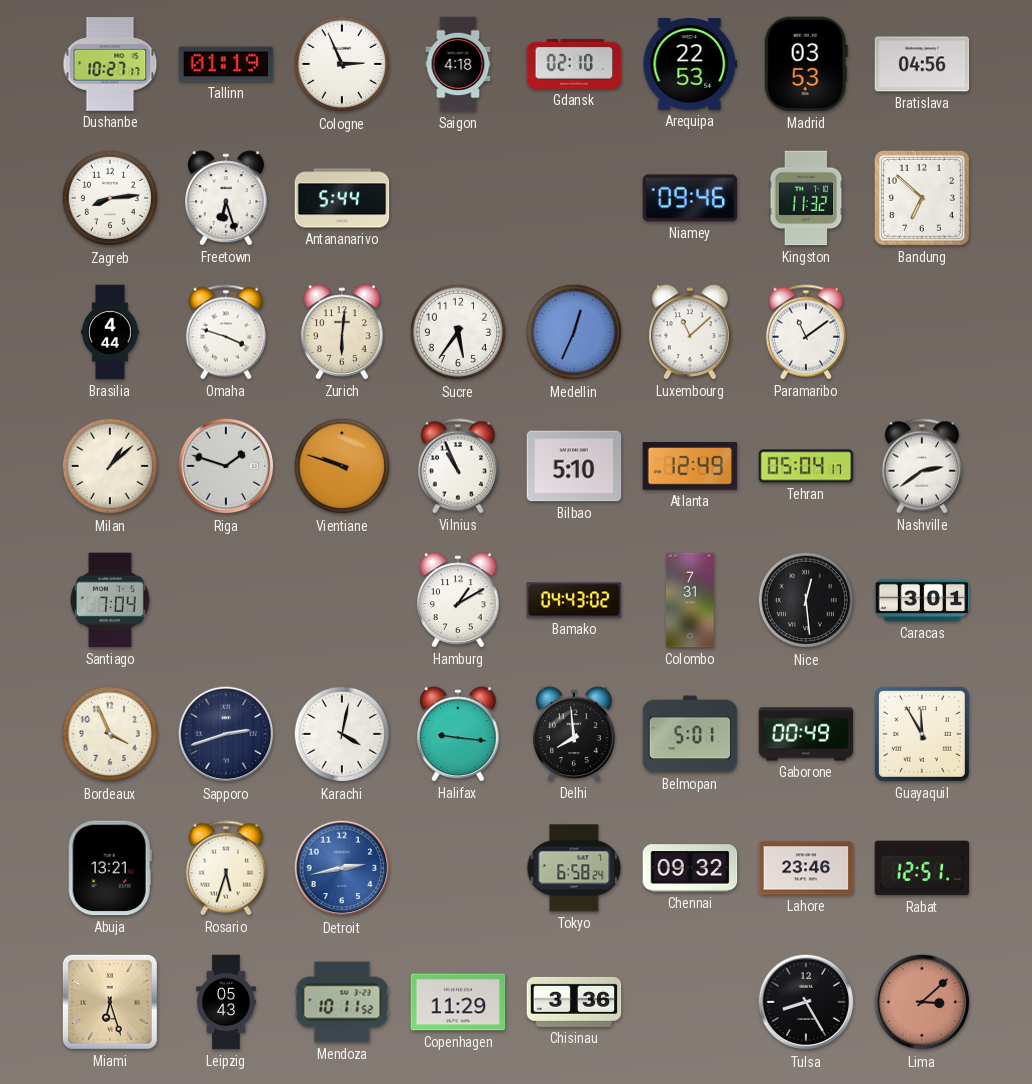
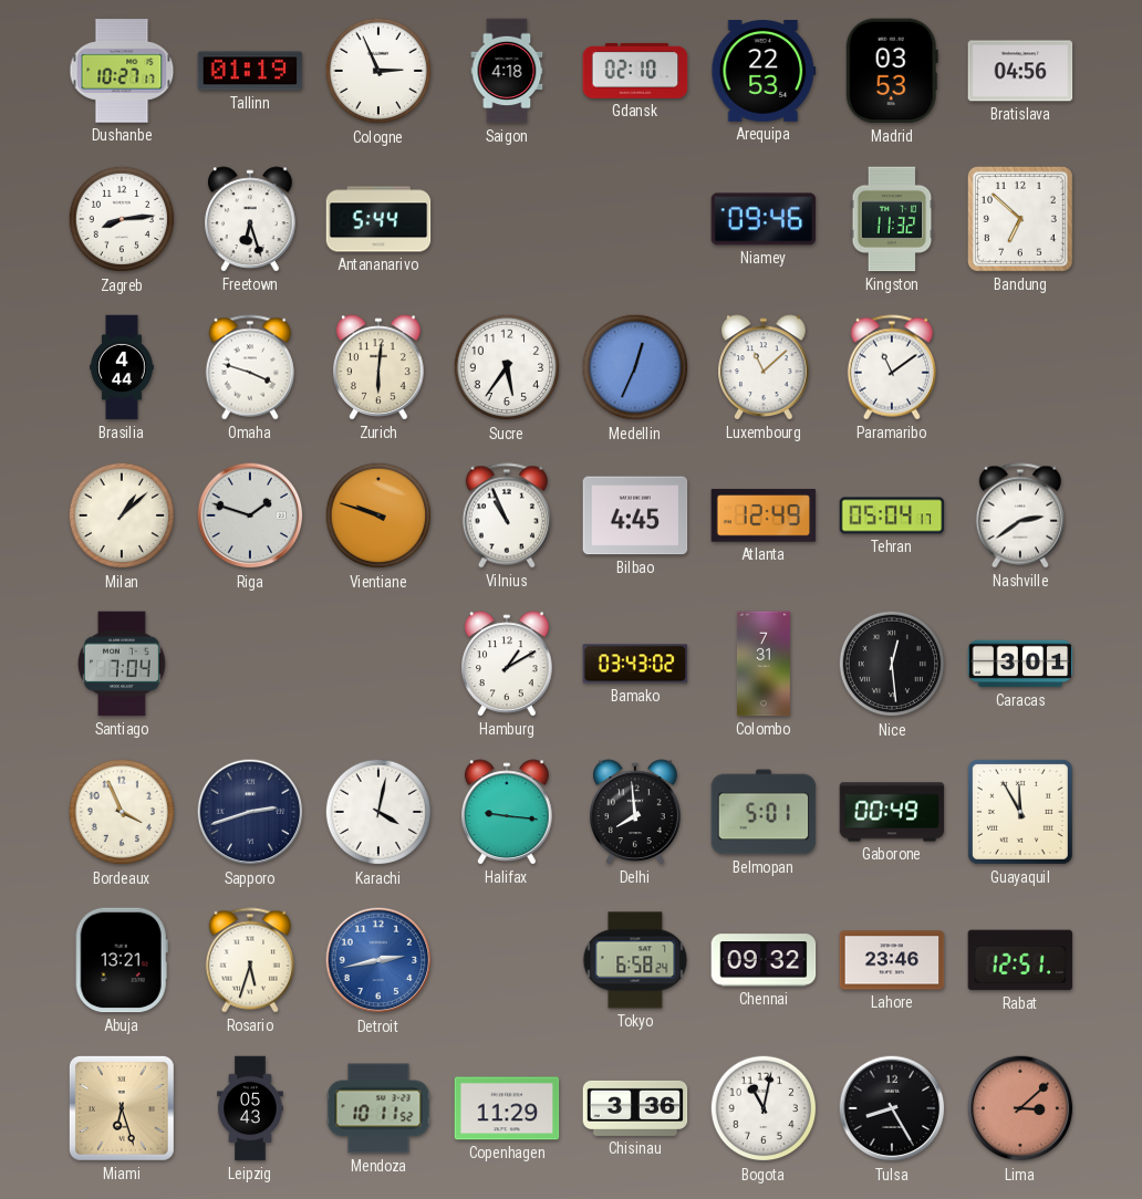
Bilbao: 5:10 -> 4:45
Bamako: 04:43 -> 03:43
Bogota: none -> 11:02
